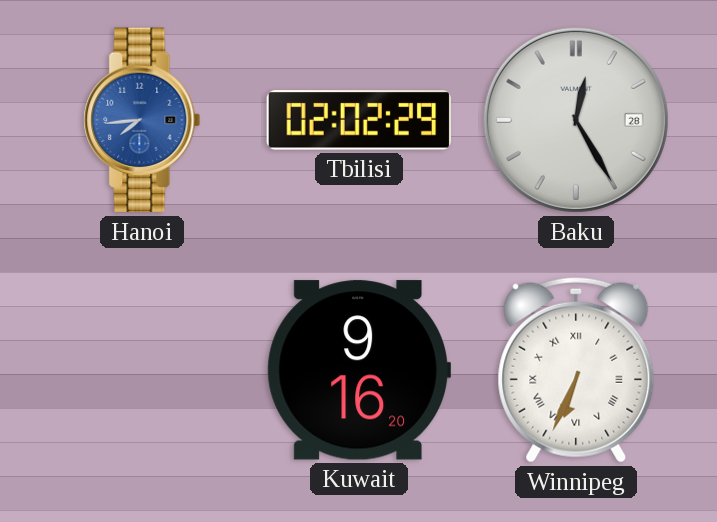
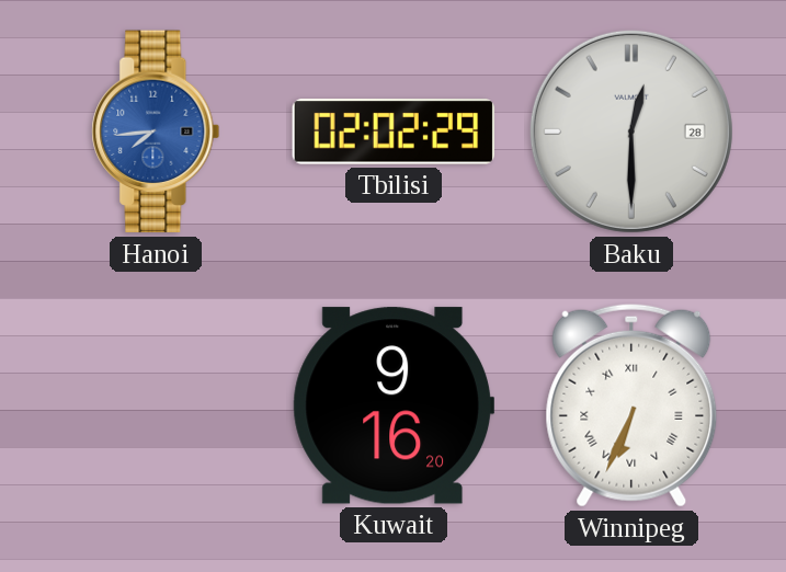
Baku: 12:25 -> 12:30
